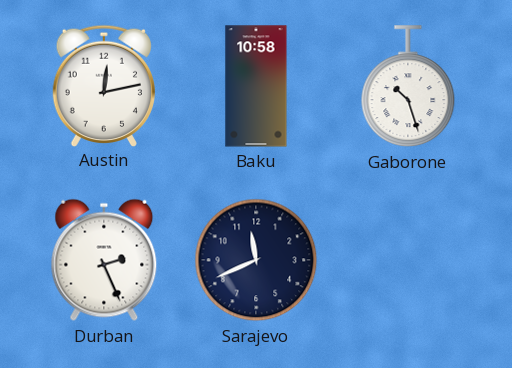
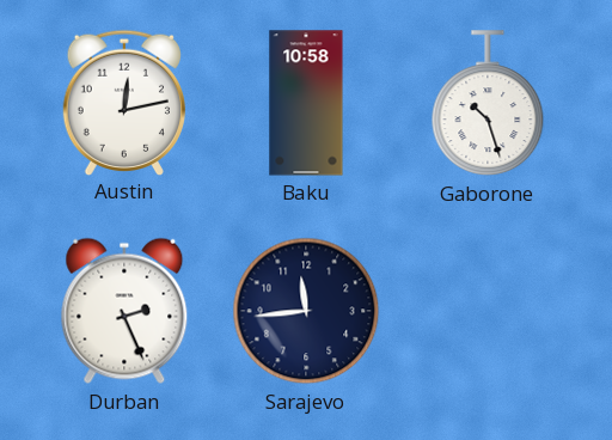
Sarajevo: 11:41 -> 11:44
